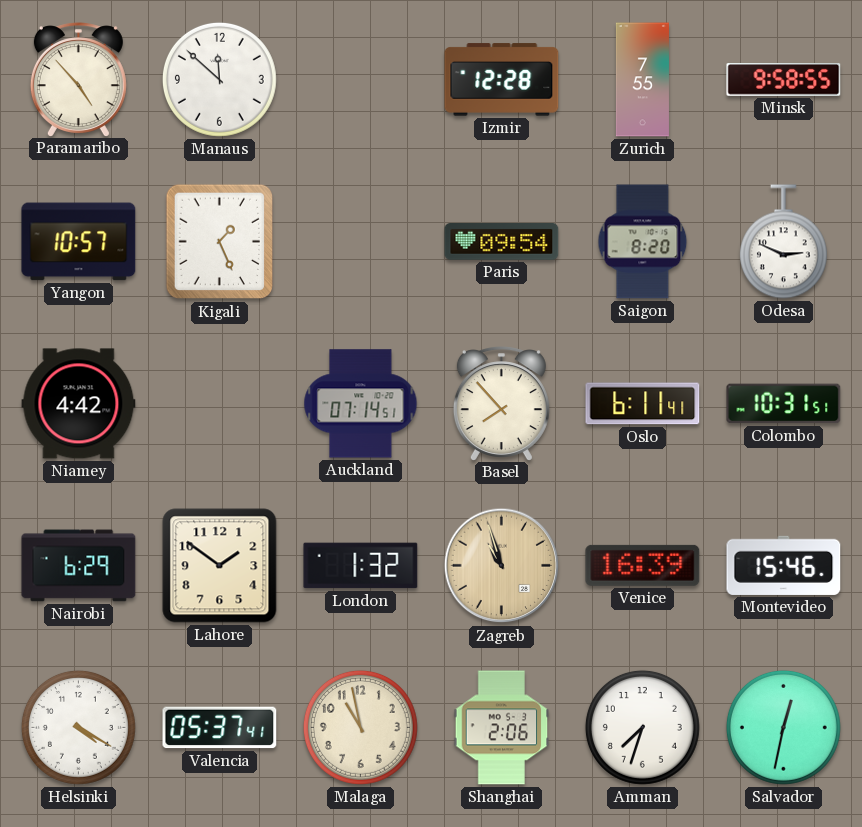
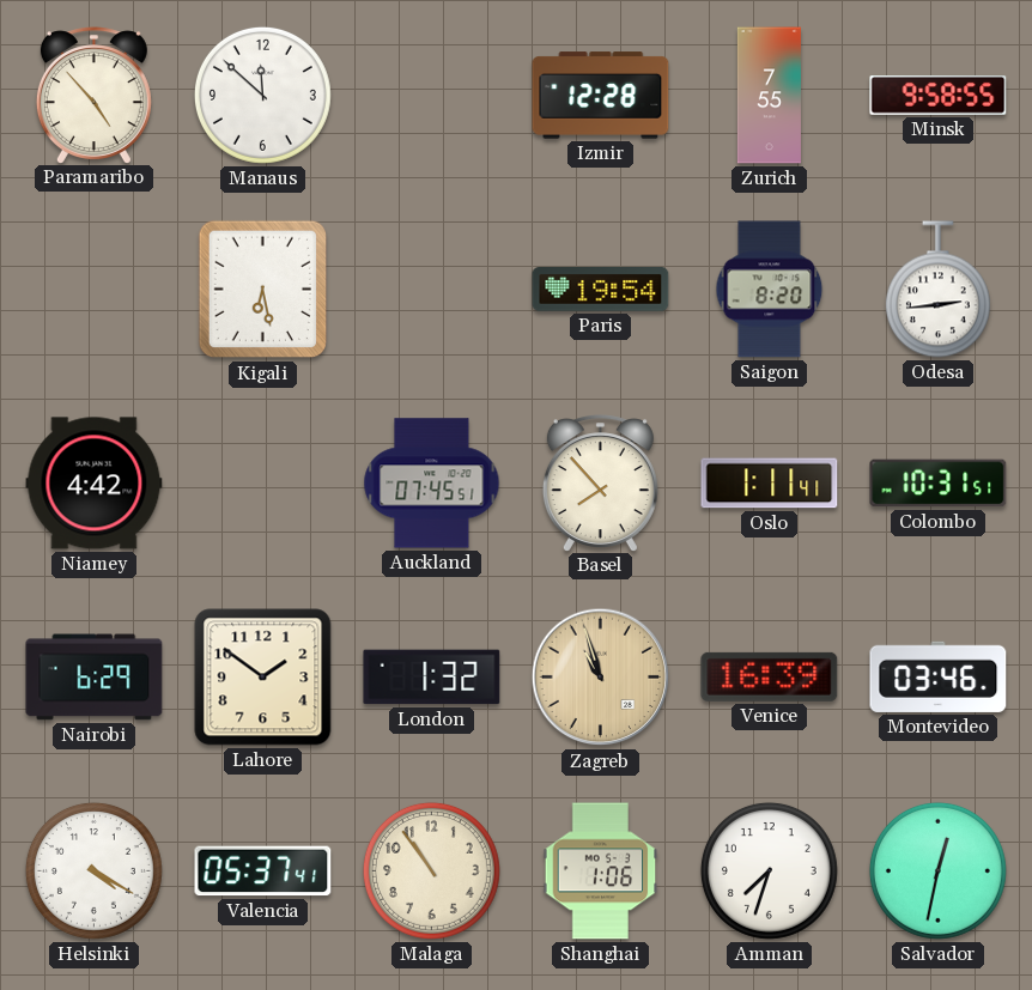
Yangon: 10:57 -> none
Kigali: 1:26 -> 6:28
Paris: 09:54 -> 19:54
Odesa: 2:49 -> 2:44
Auckland: 07:14 -> 07:45
Oslo: 6:11 -> 1:11
Montevideo: 15:46 -> 03:46
Malaga: 10:58 -> 10:54
Shanghai: 2:06 -> 1:06
